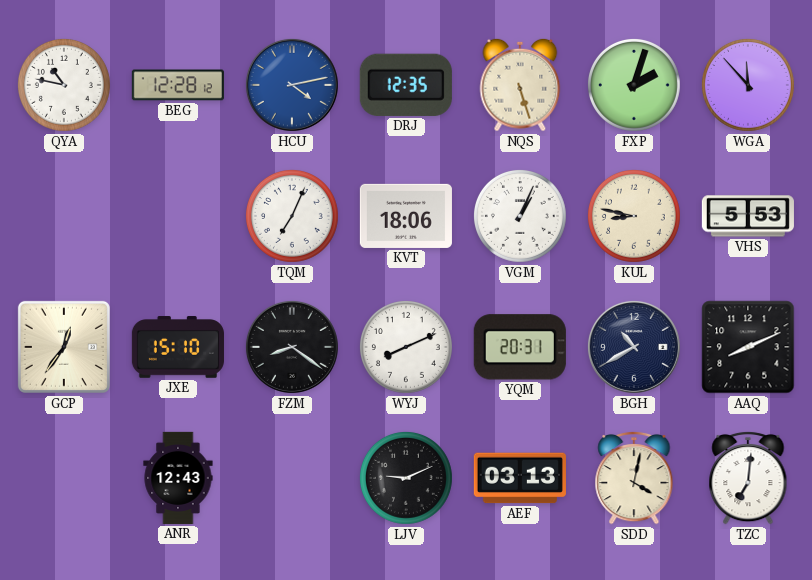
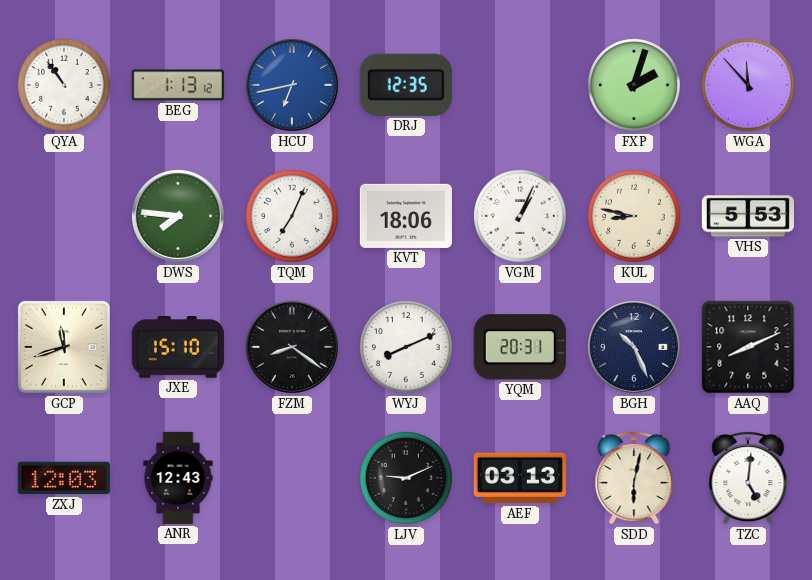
QYA: 10:47 -> 10:54
BEG: 12:28 -> 1:13
HCU: 4:13 -> 6:43
NQS: 5:27 -> none
DWS: none -> 7:46
GCP: 12:36 -> 11:42
BGH: 10:40 -> 10:26
ZXJ: none -> 12:03
SDD: 4:02 -> 6:02
TZC: 7:01 -> 5:01
